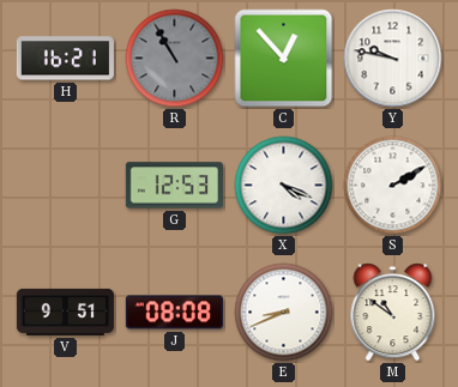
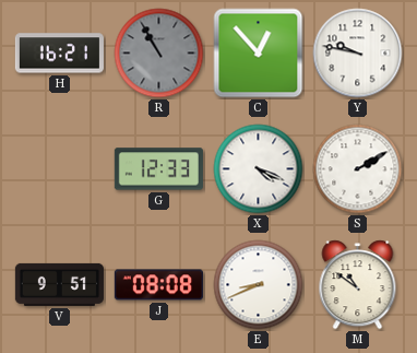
G: 12:53 -> 12:33
